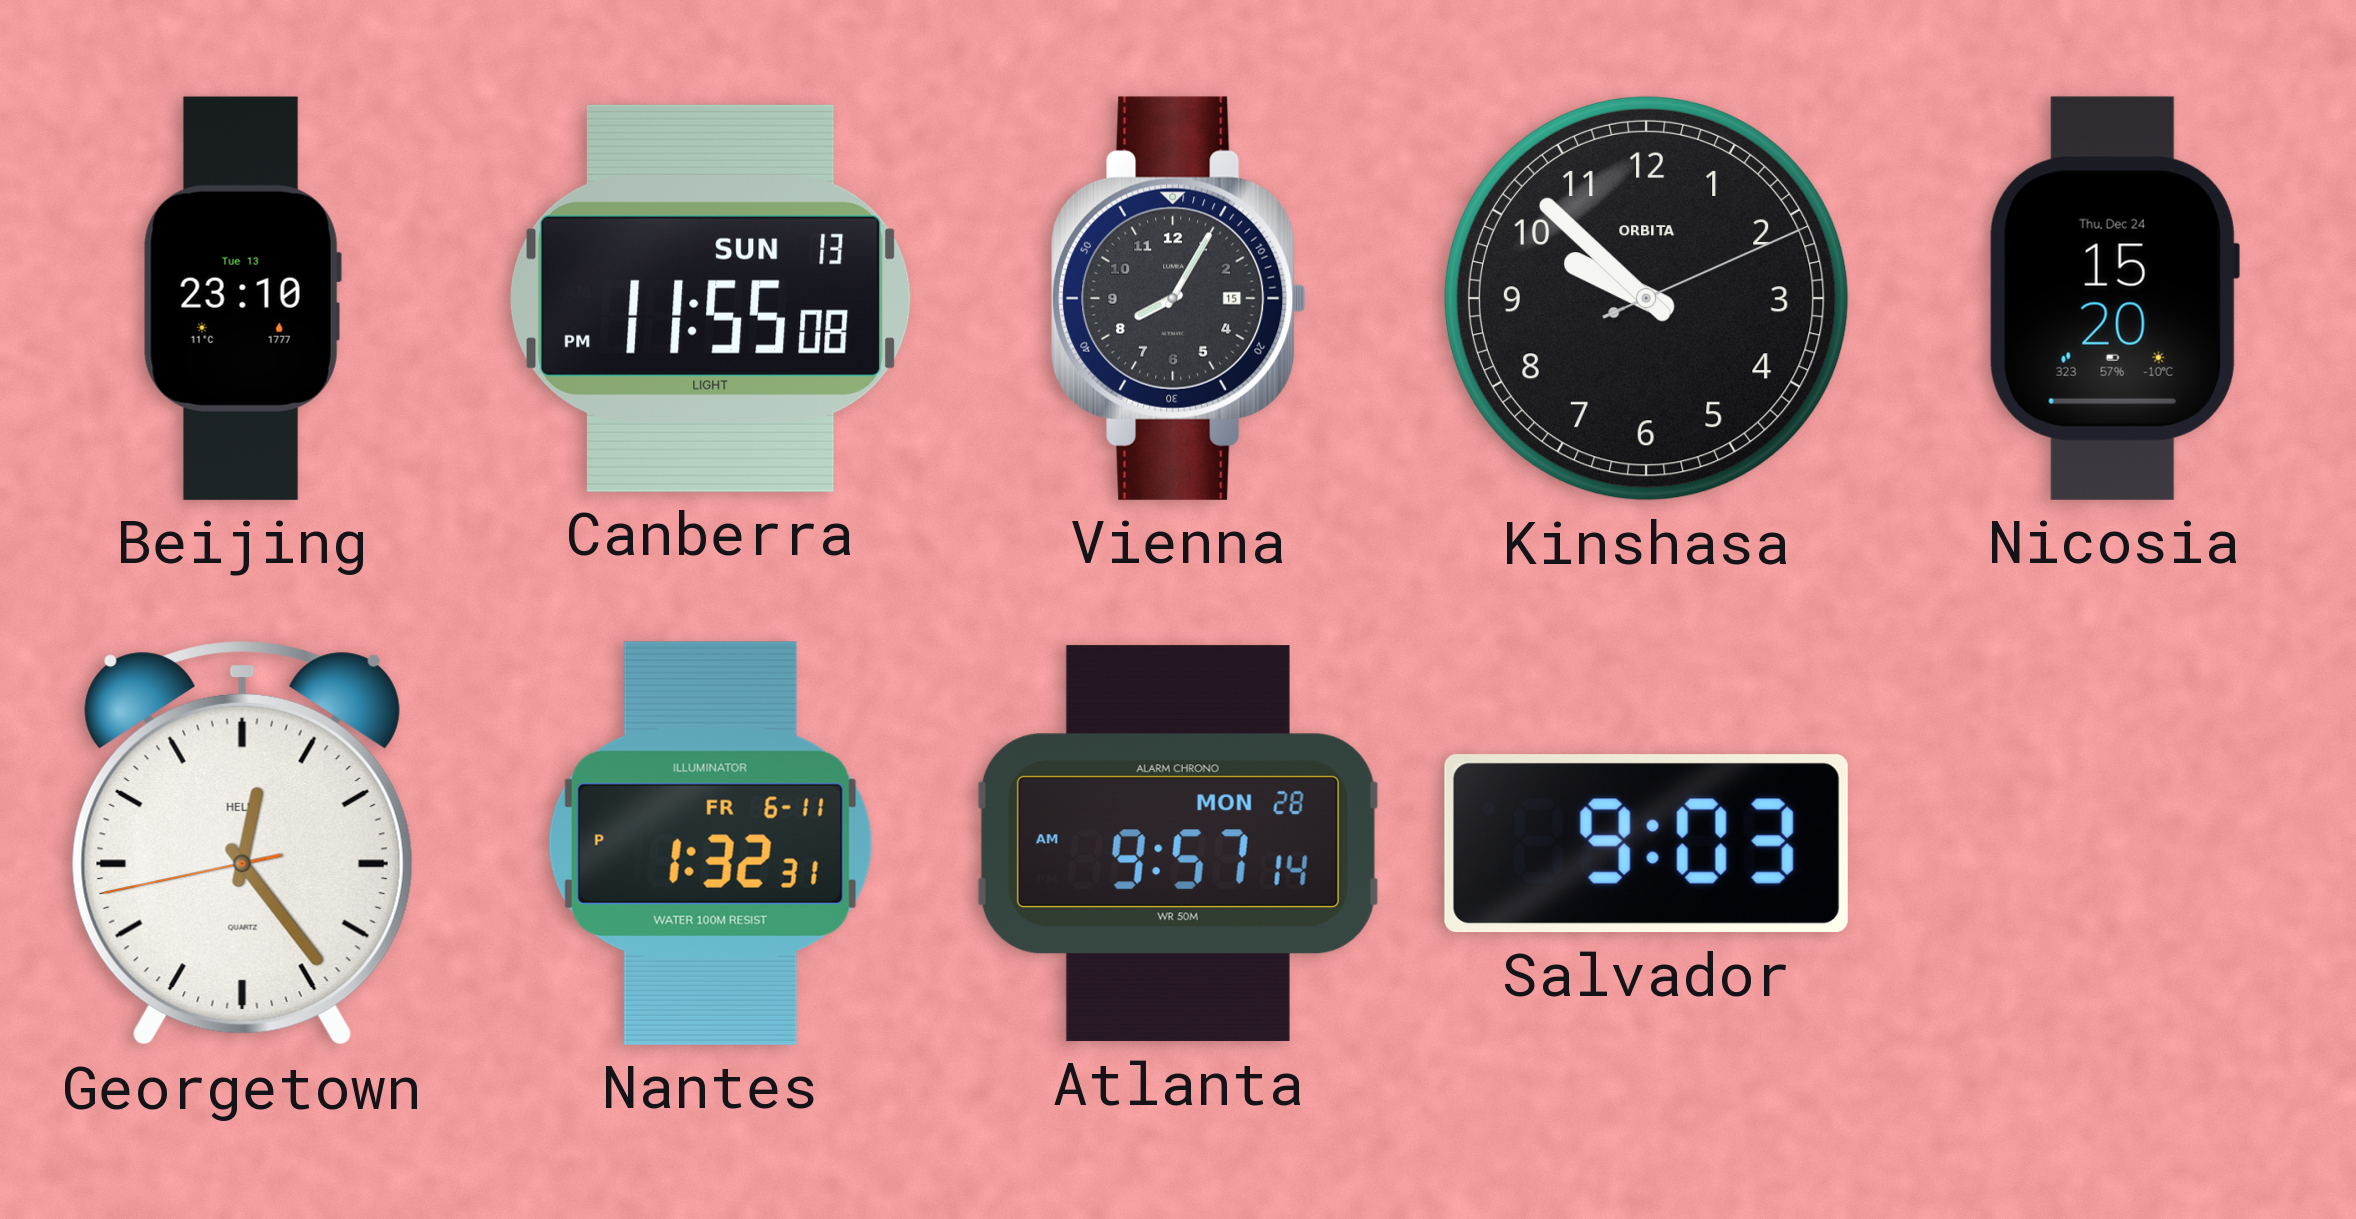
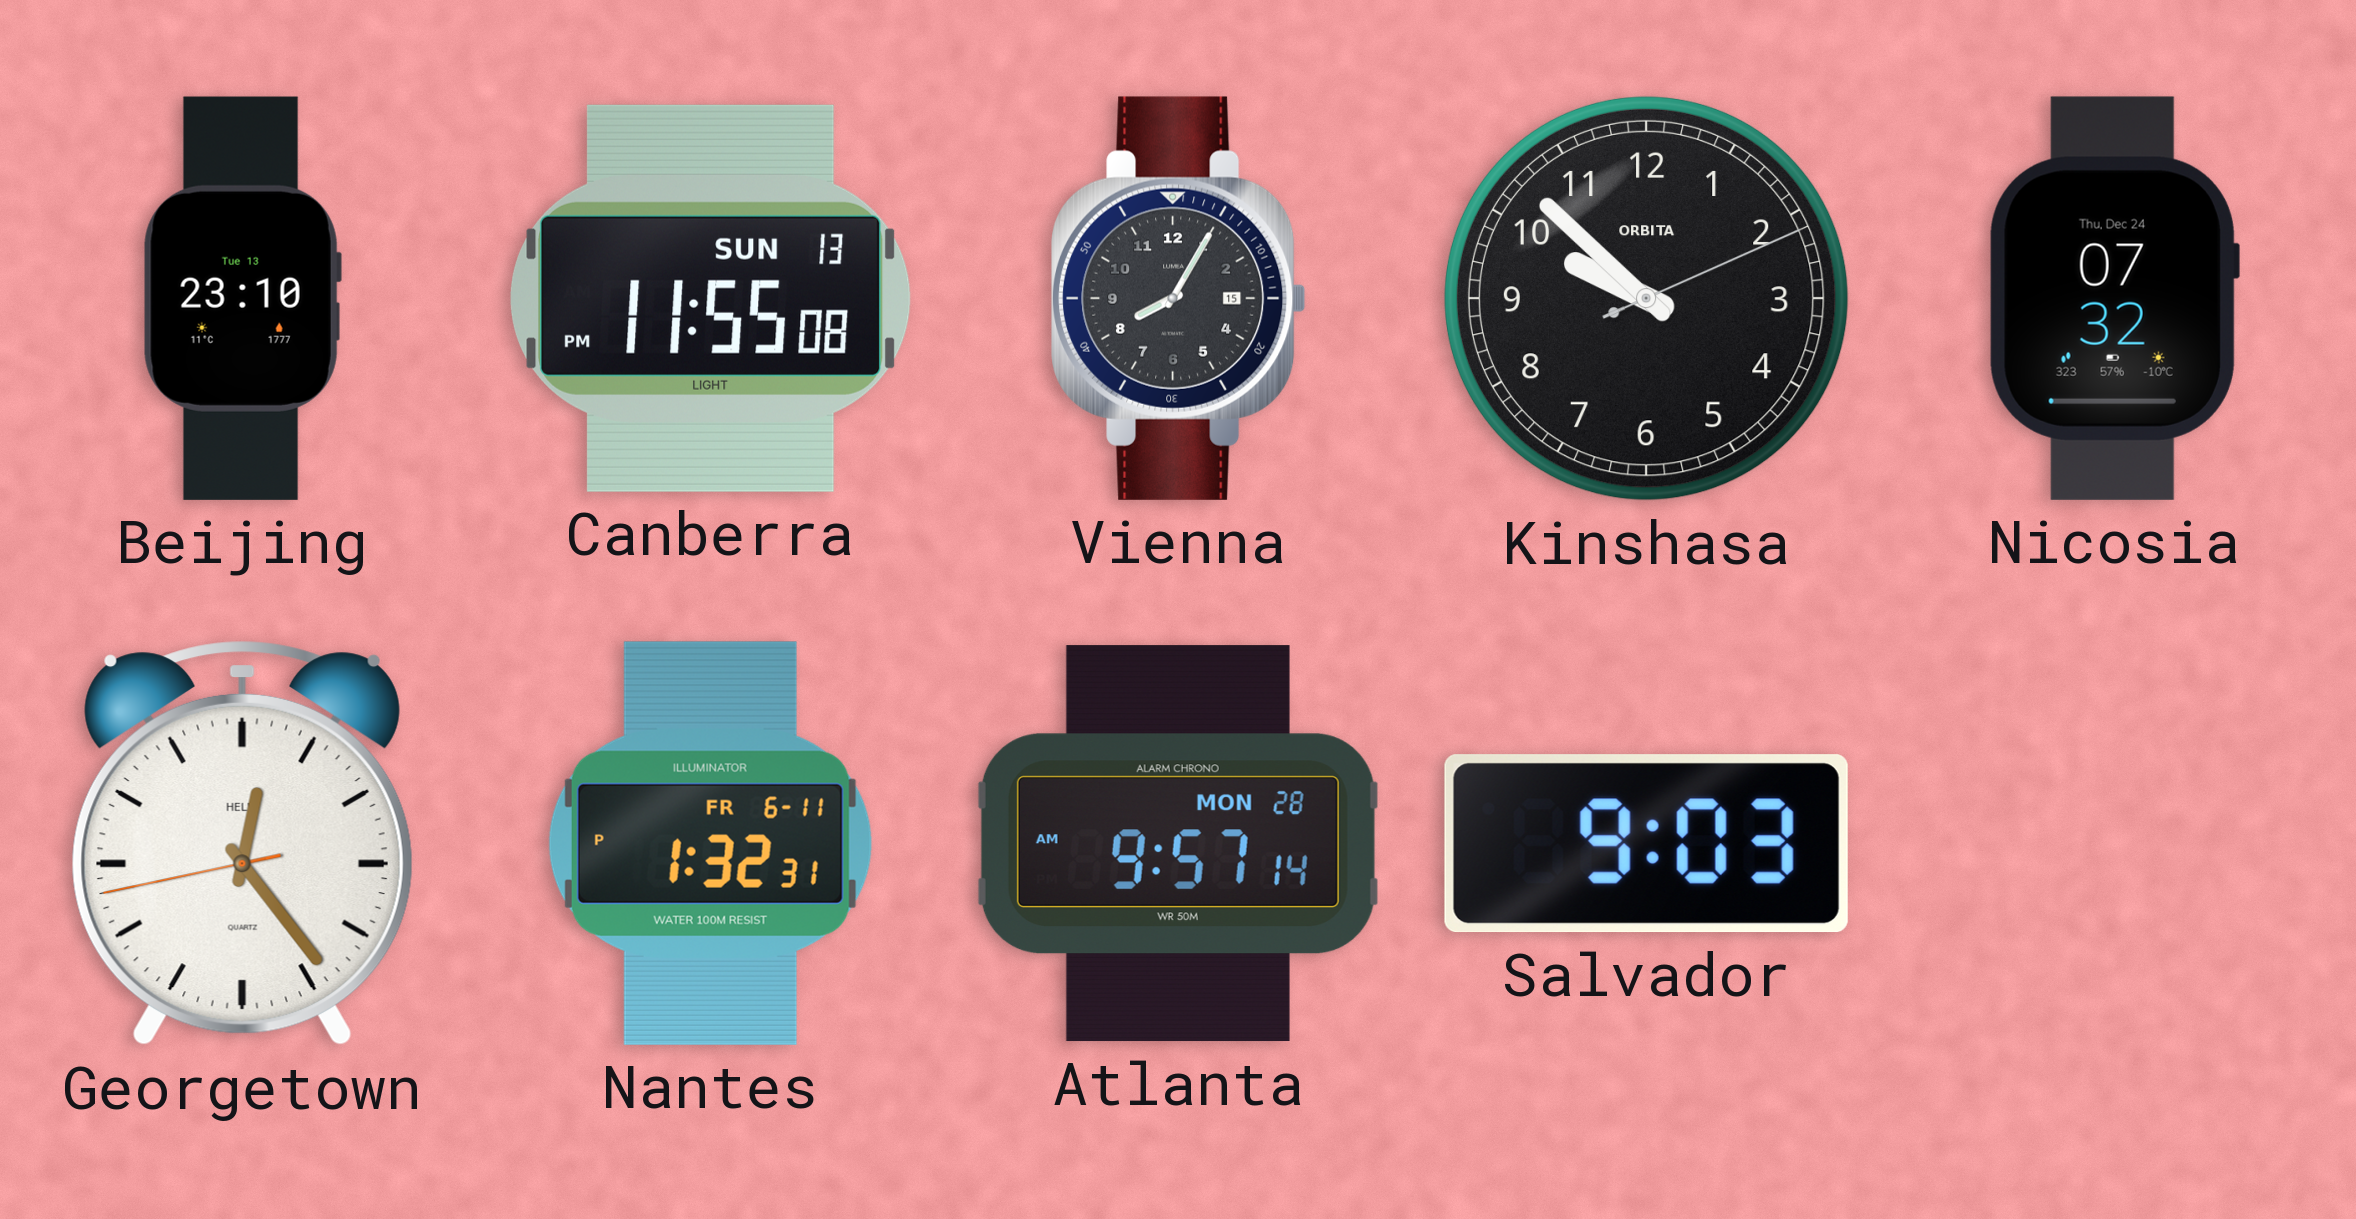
Nicosia: 15:20 -> 07:32
